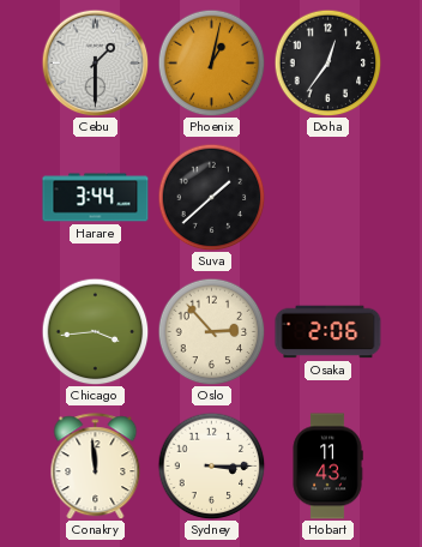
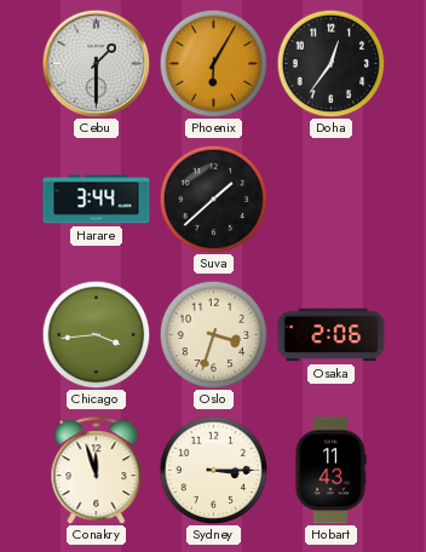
Phoenix: 1:02 -> 6:05
Oslo: 2:53 -> 3:33
Conakry: 11:59 -> 11:57
